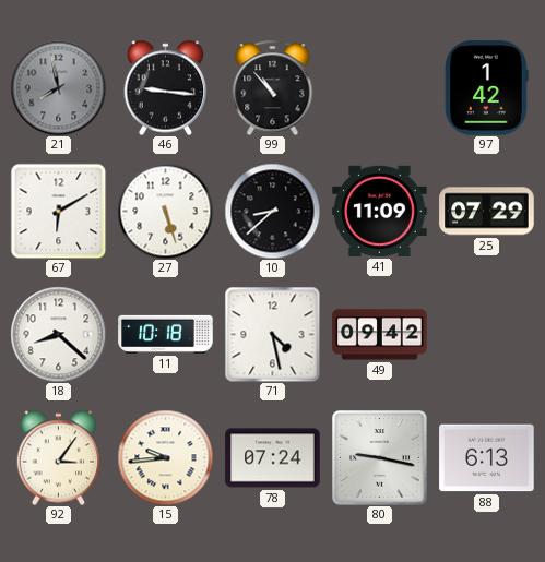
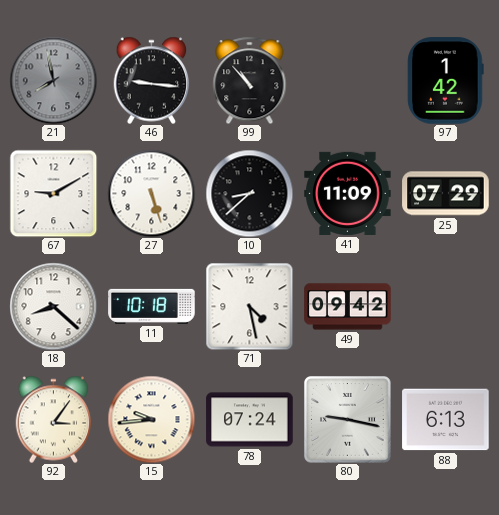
67: 6:10 -> 9:10
